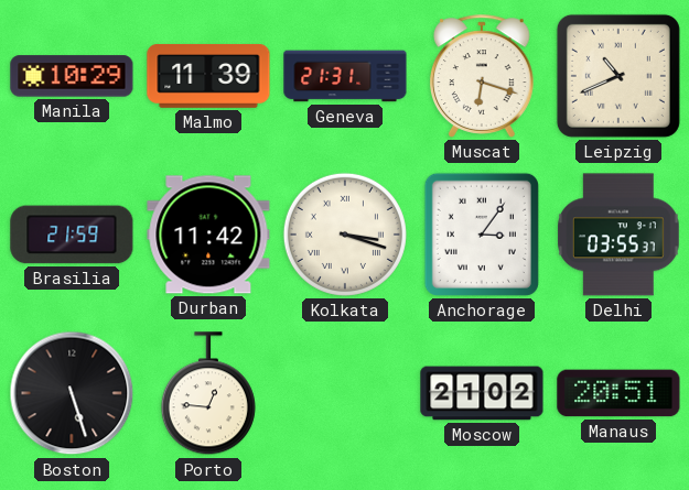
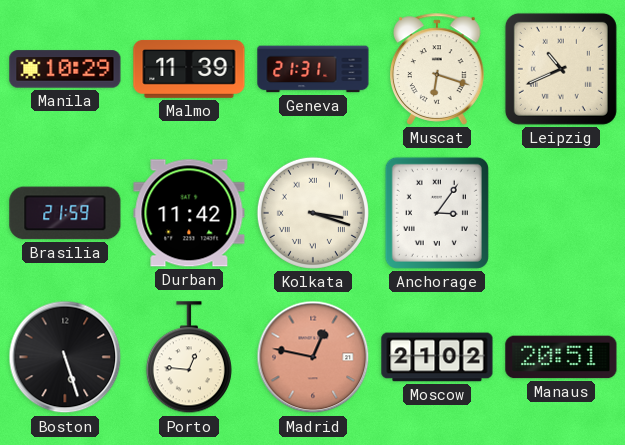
Delhi: 03:55 -> none
Madrid: none -> 12:47
